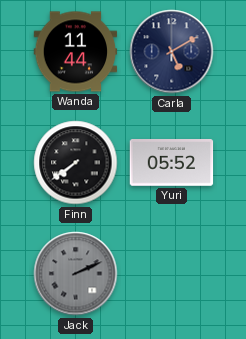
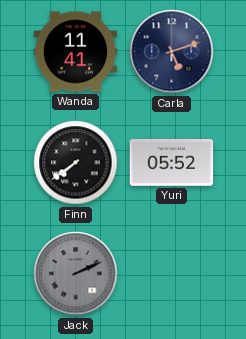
Wanda: 11:44 -> 11:41
Carla: 5:10 -> 5:12
